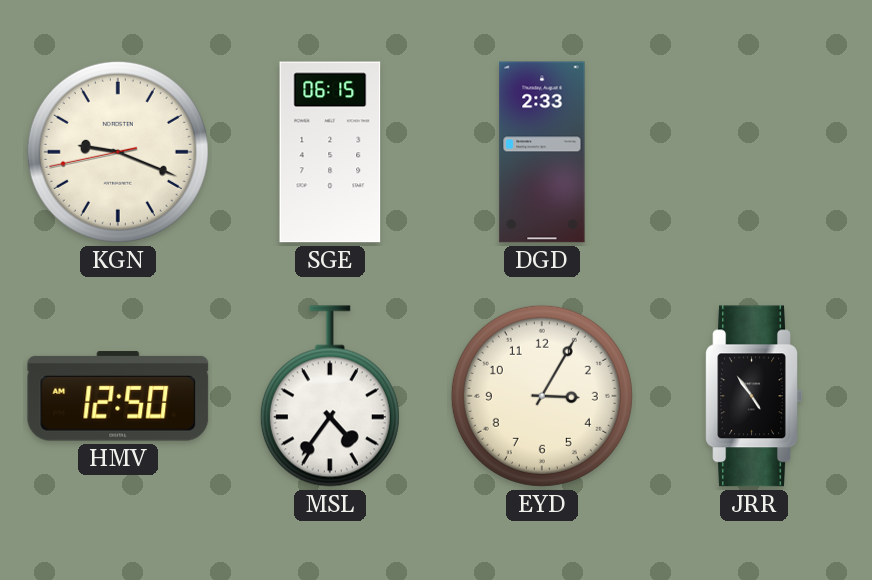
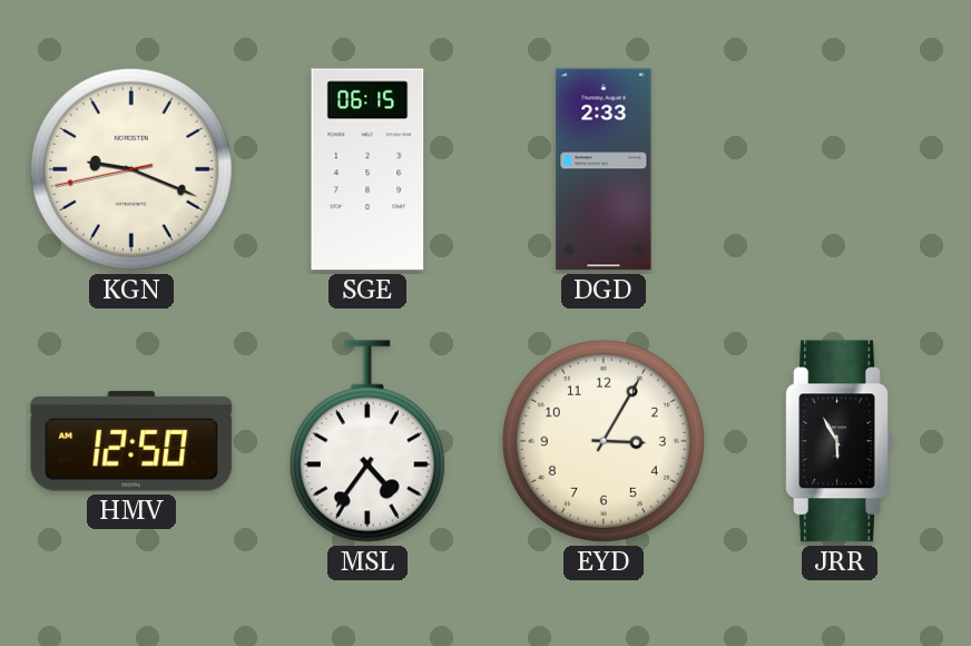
JRR: 4:54 -> 5:55
